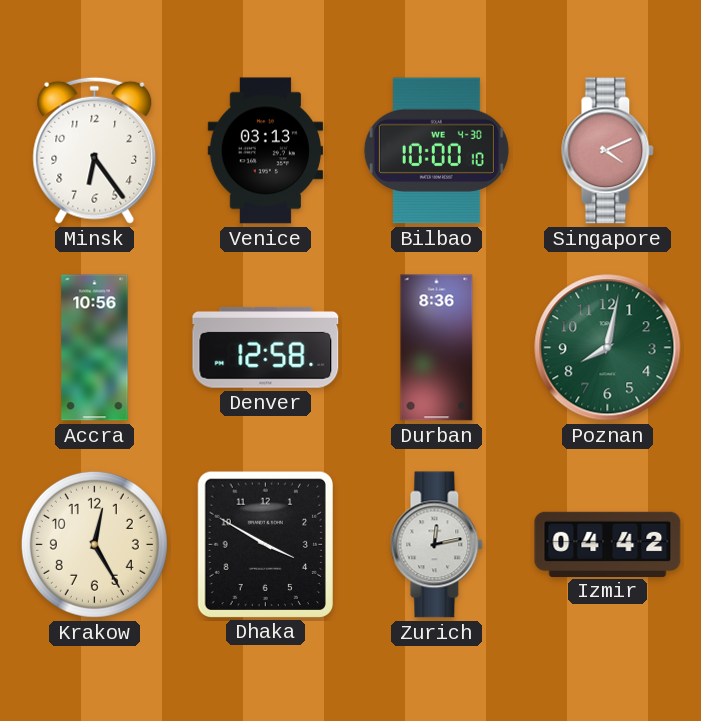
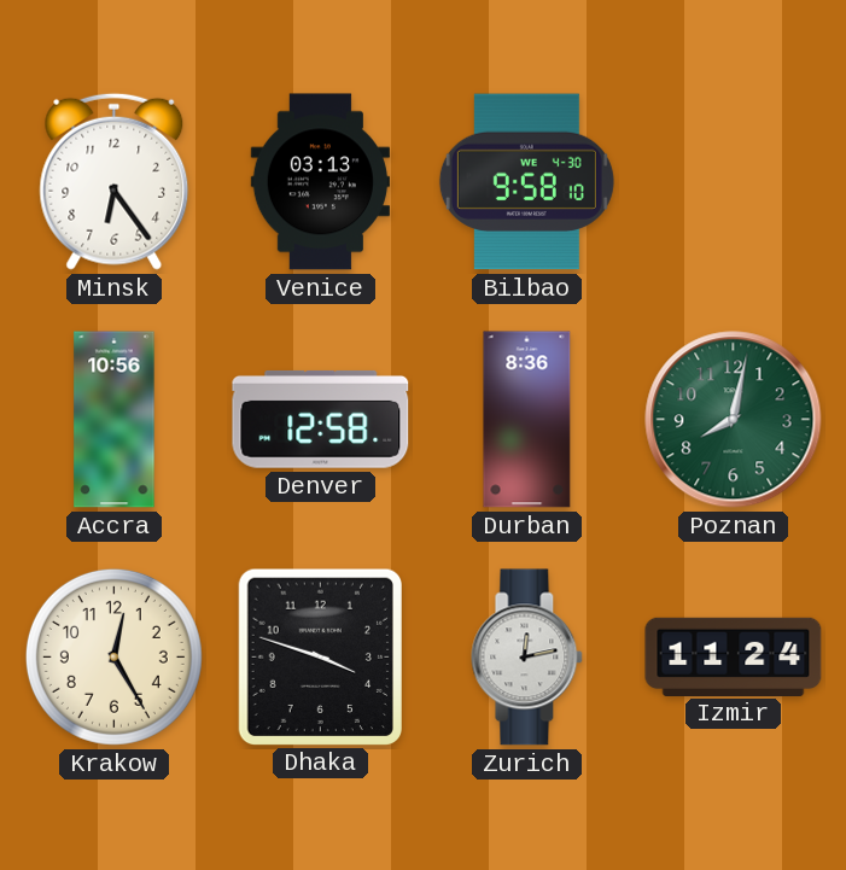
Bilbao: 10:00 -> 9:58
Singapore: 4:11 -> none
Dhaka: 3:50 -> 3:48
Izmir: 04:42 -> 11:24
